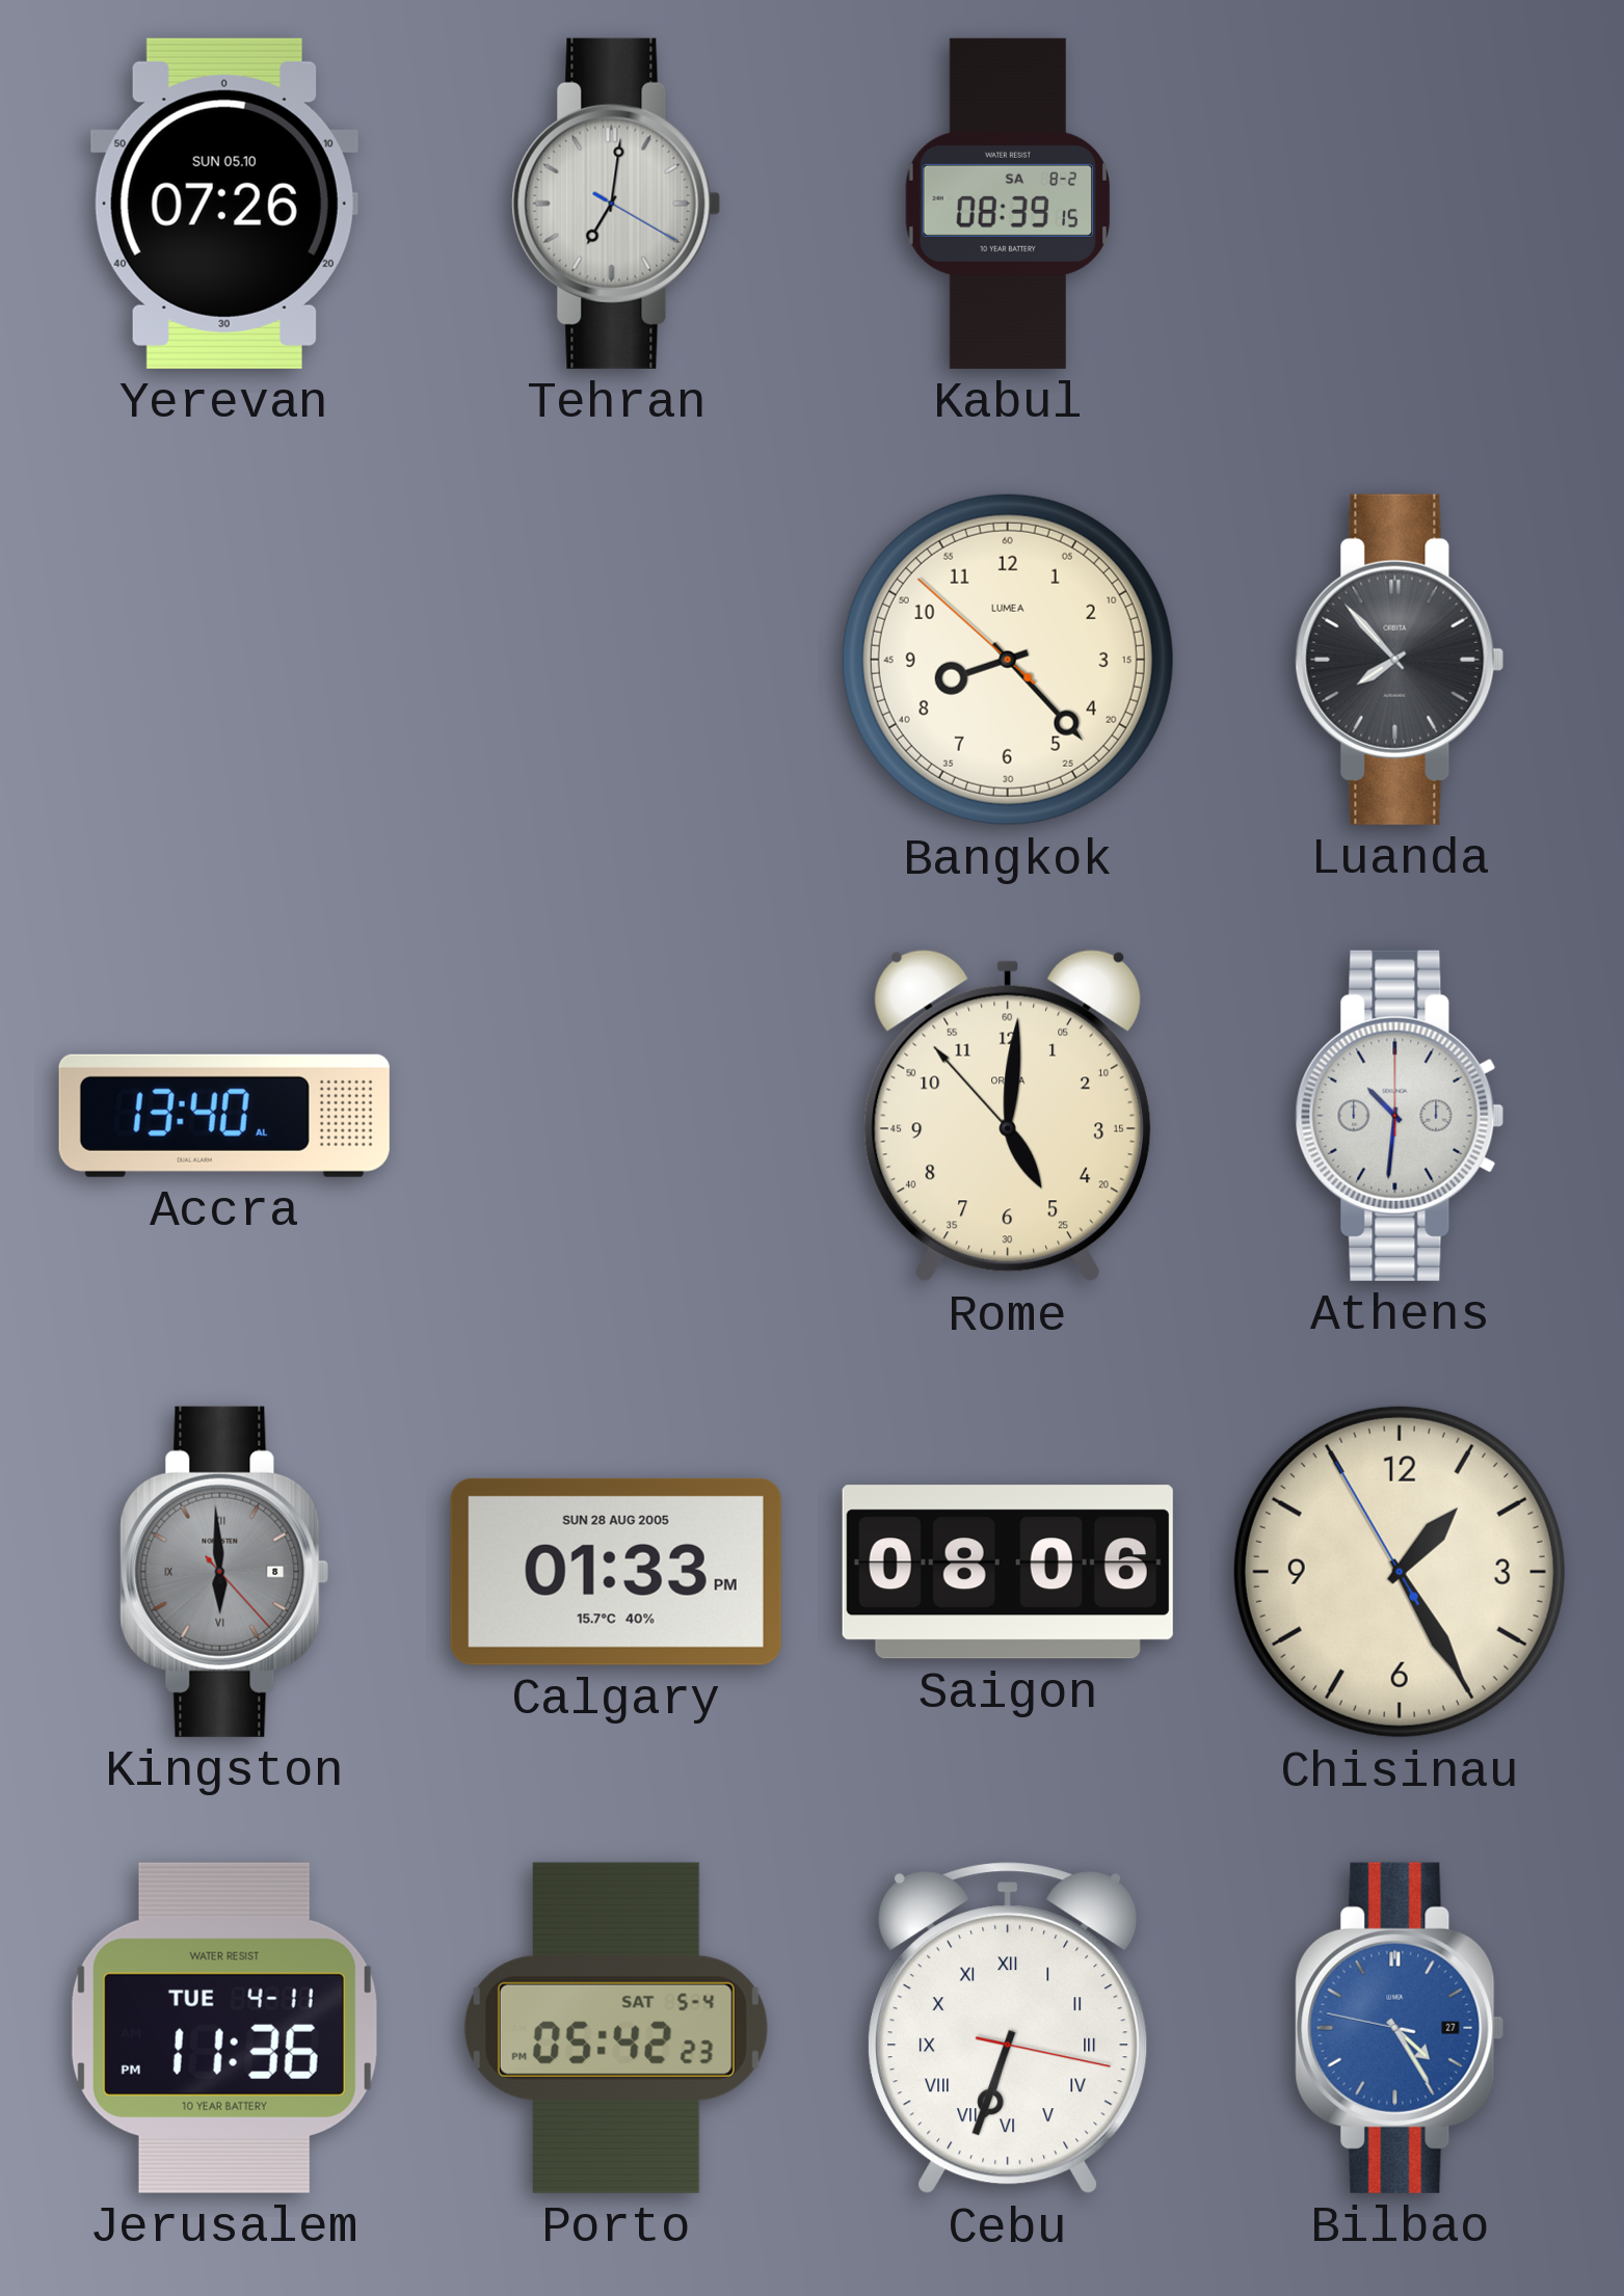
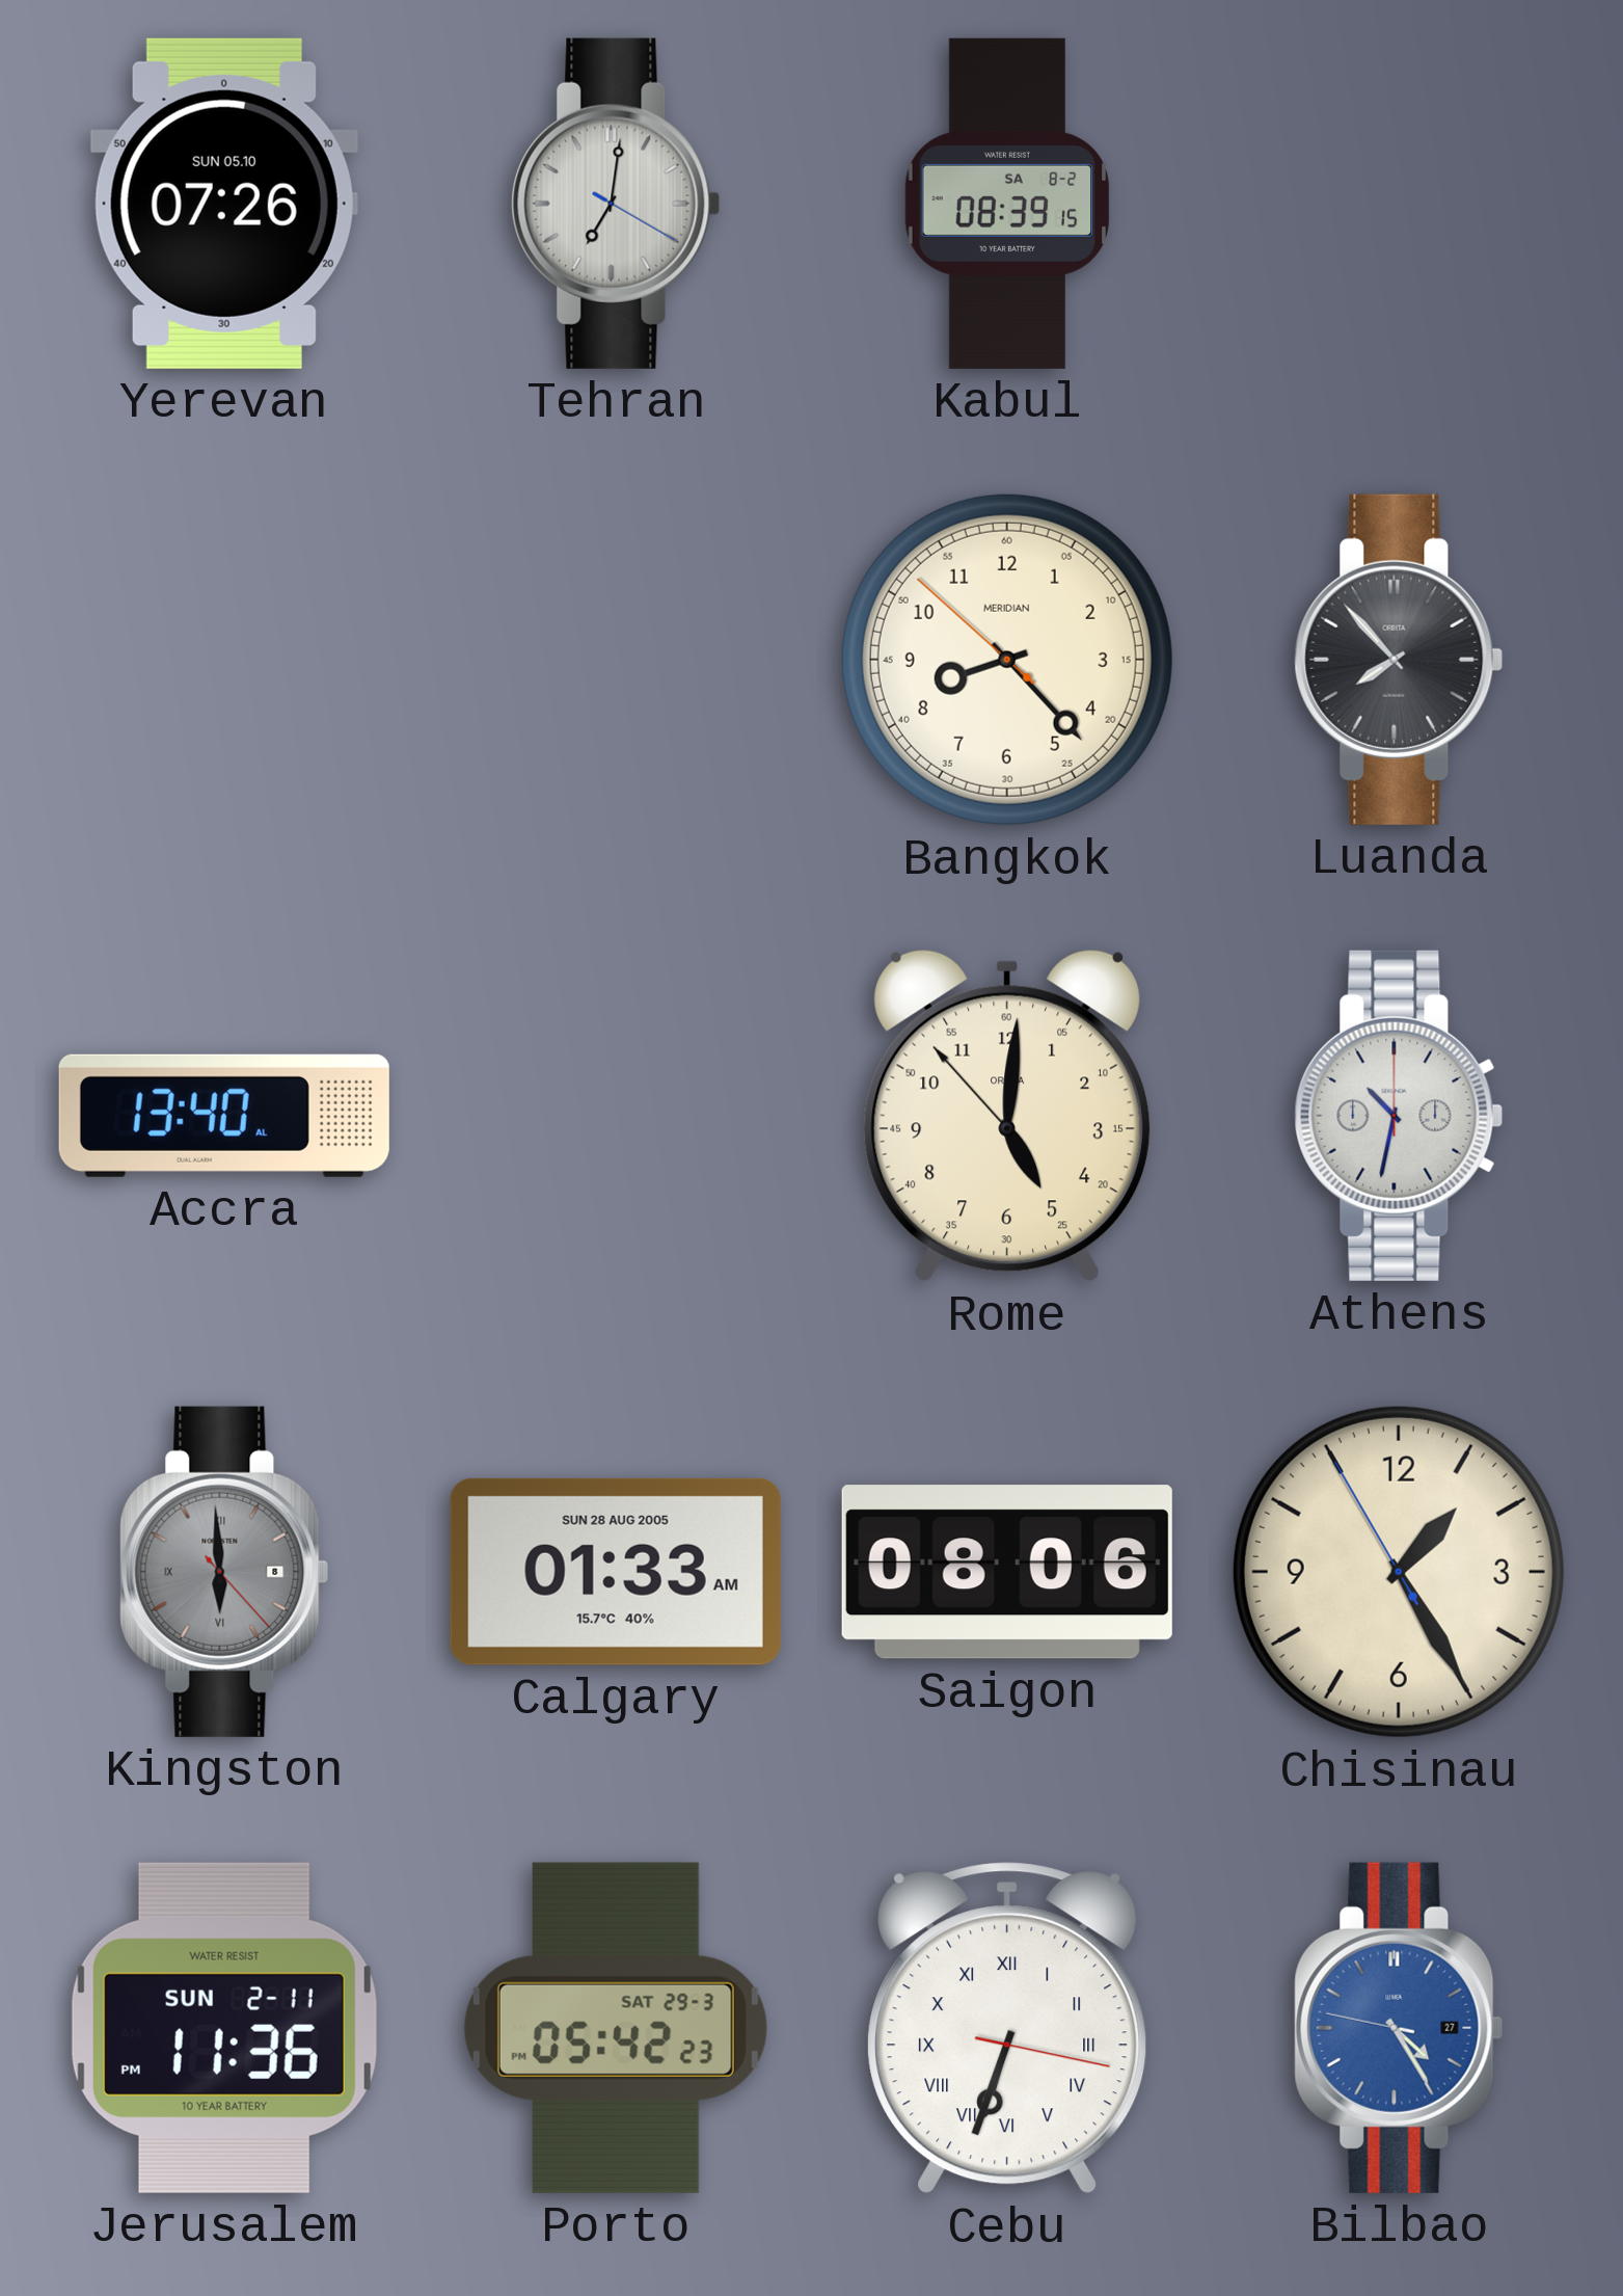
Bangkok brand: LUMEA -> MERIDIAN
Athens: 10:31 -> 10:32
Calgary: 01:33 PM -> 01:33 AM
Jerusalem date: TUE 4-11 -> SUN 2-11
Porto date: SAT 5-4 -> SAT 29-3
